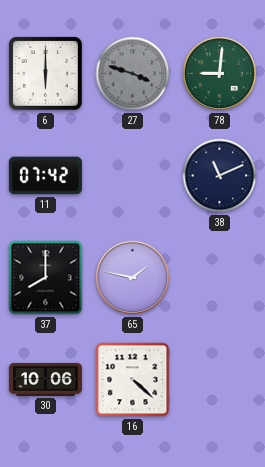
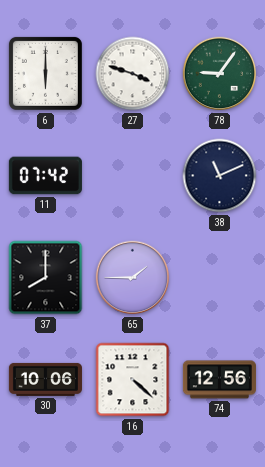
27 dial: grey -> white
78: 9:01 -> 9:06
65: 1:47 -> 1:45
74: none -> 12:56
